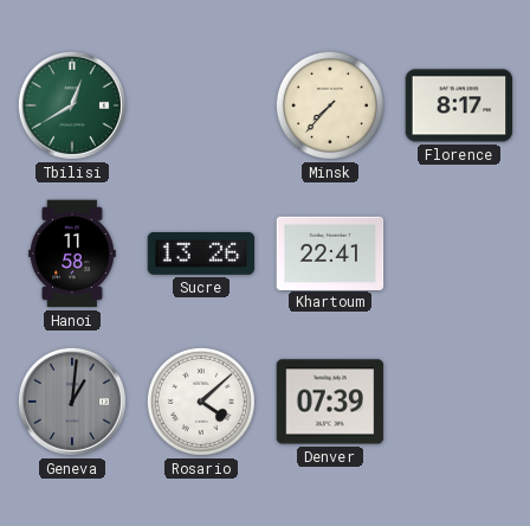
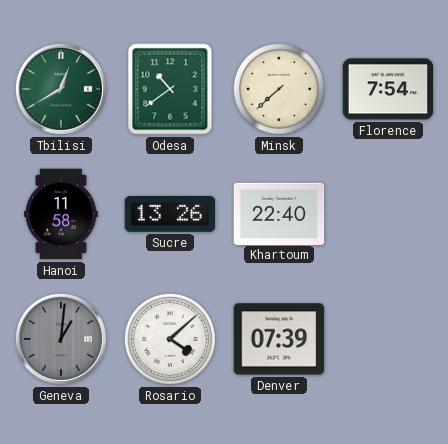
Odesa: none -> 10:39
Minsk: 7:37 -> 7:38
Florence: 8:17 -> 7:54
Khartoum: 22:41 -> 22:40
